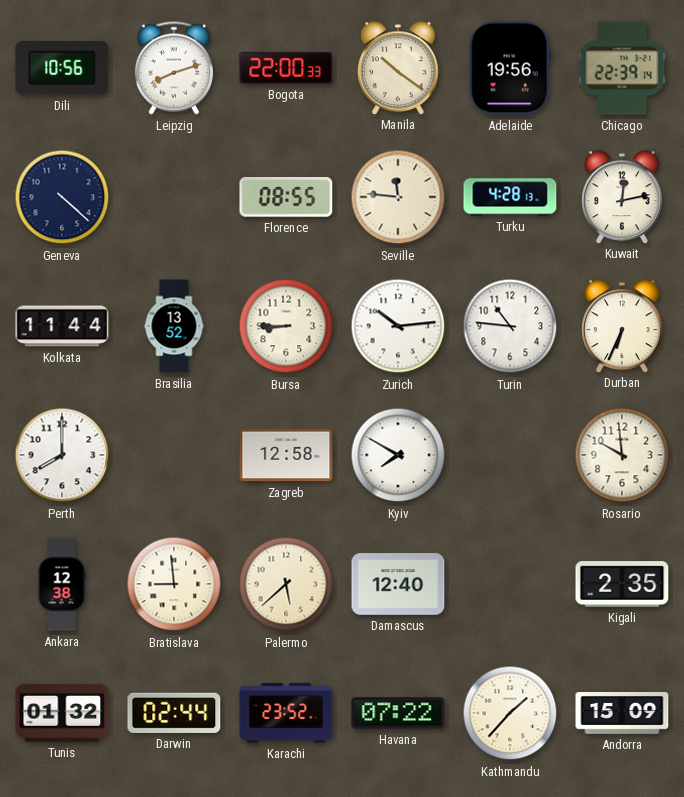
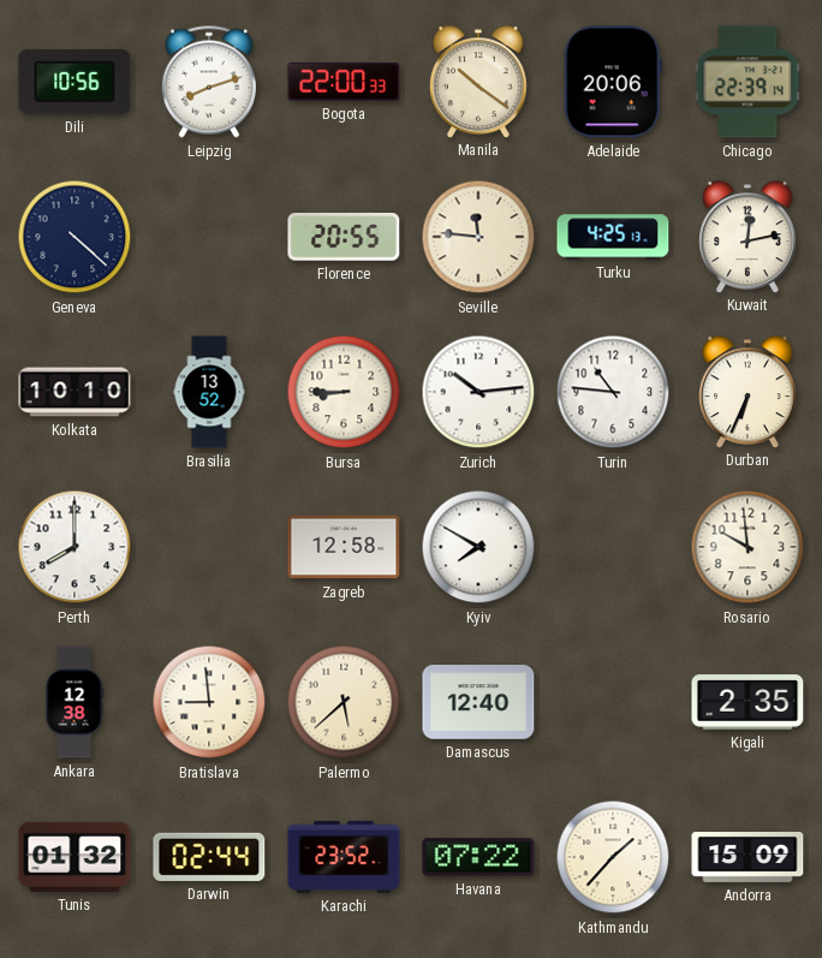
Adelaide: 19:56 -> 20:06
Florence: 08:55 -> 20:55
Turku: 4:28 -> 4:25
Kolkata: 11:44 -> 10:10
